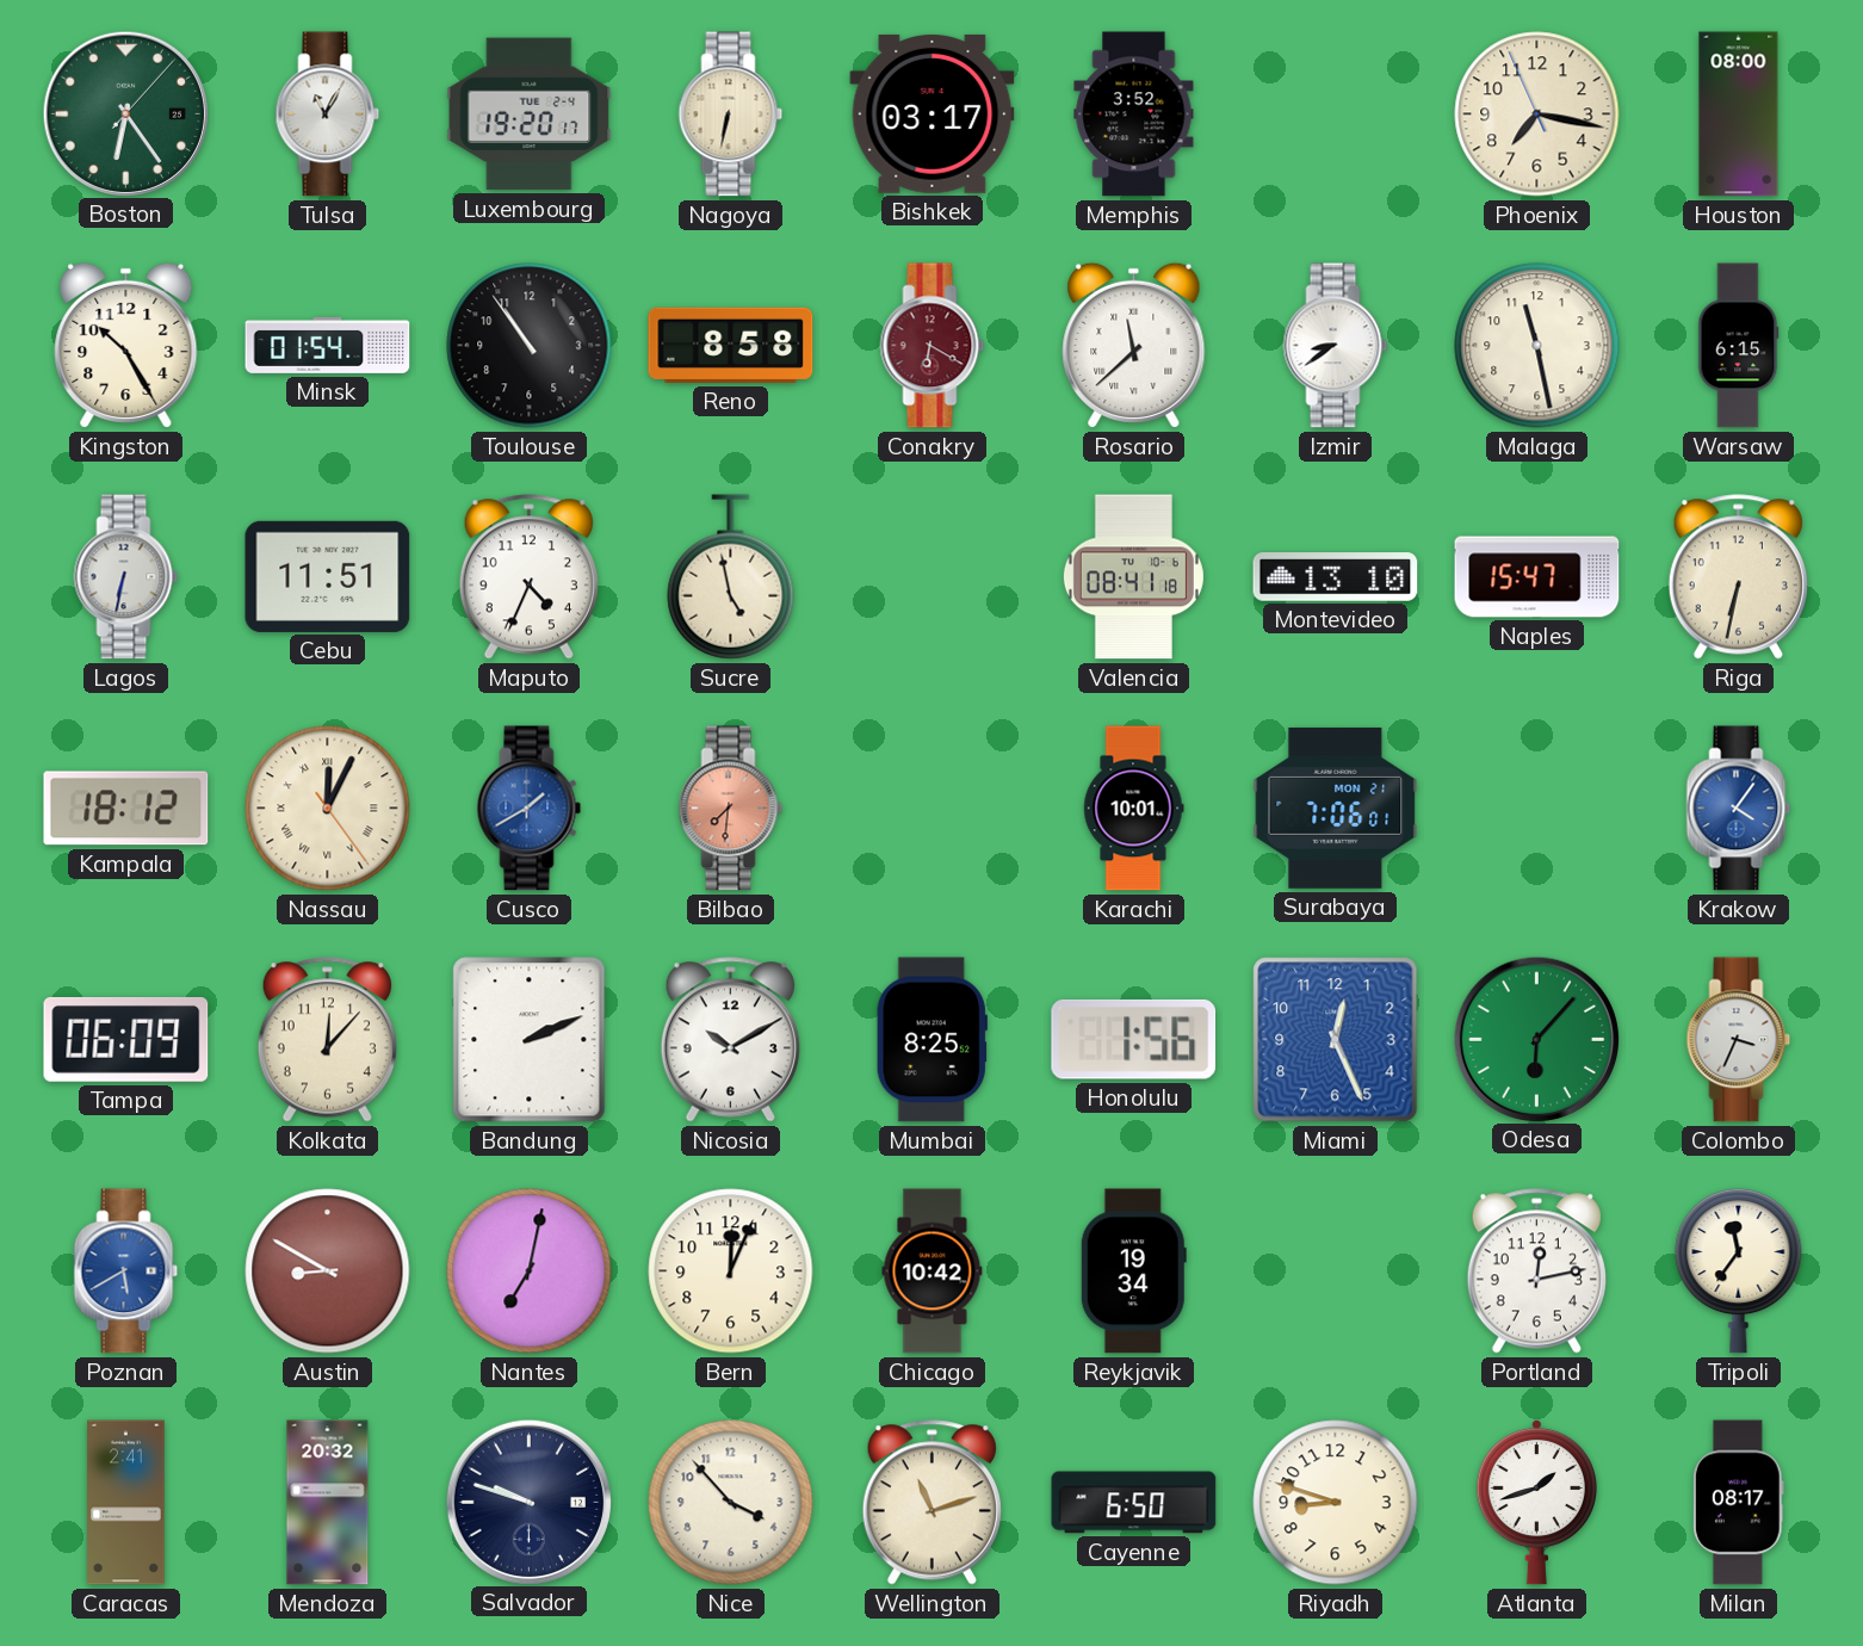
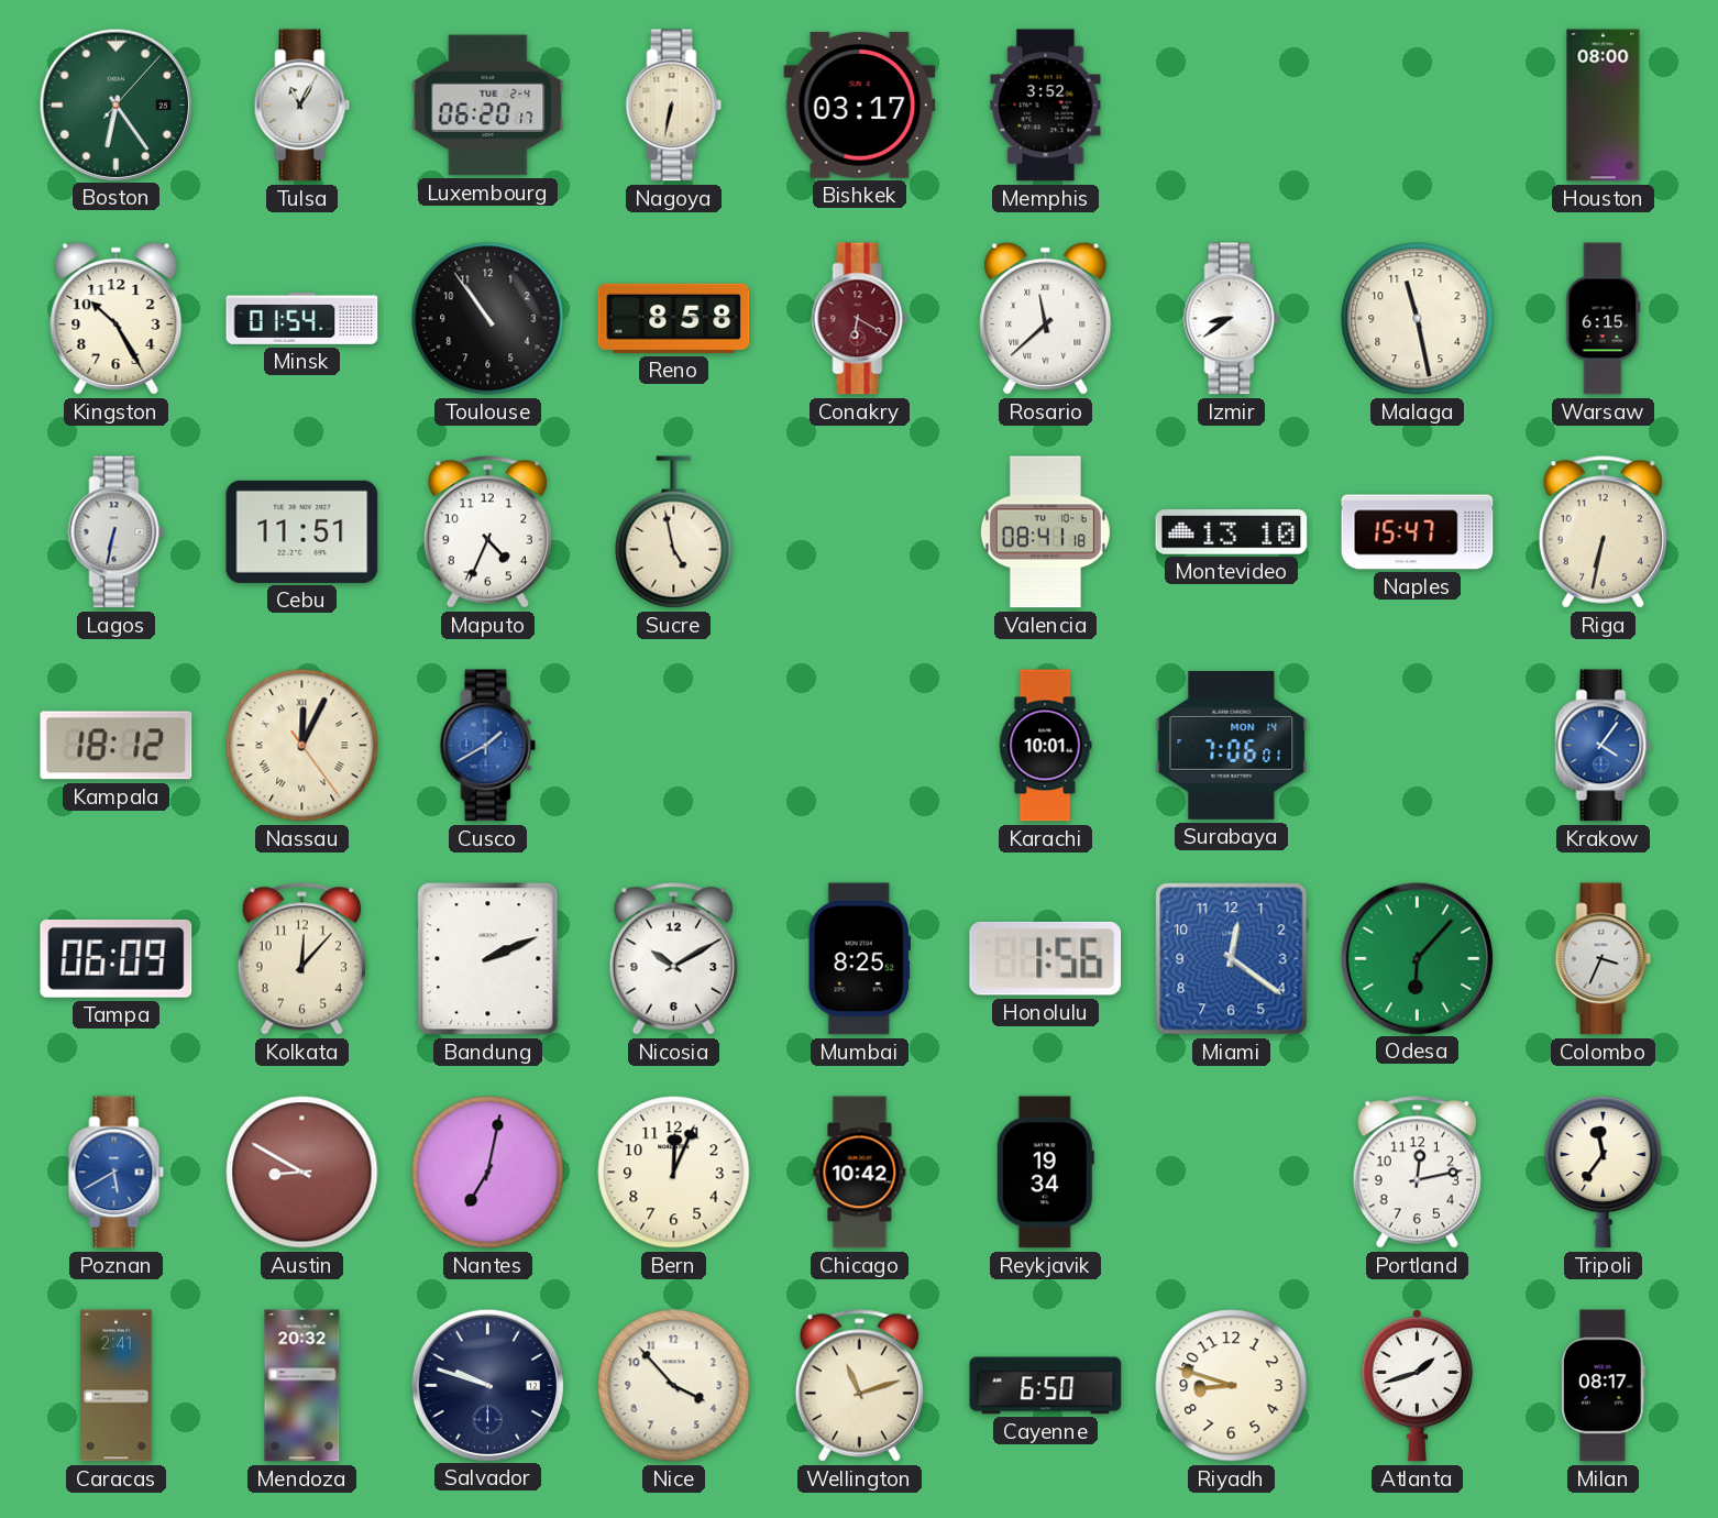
Luxembourg: 19:20 -> 06:20
Phoenix: 7:16 -> none
Bilbao: 7:31 -> none
Surabaya date: MON 21 -> MON 14
Miami: 12:26 -> 12:21
